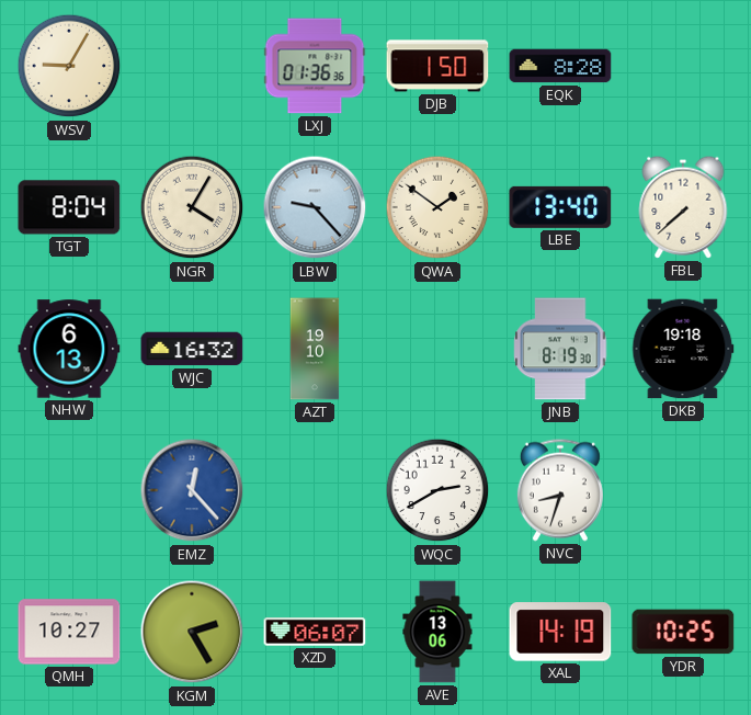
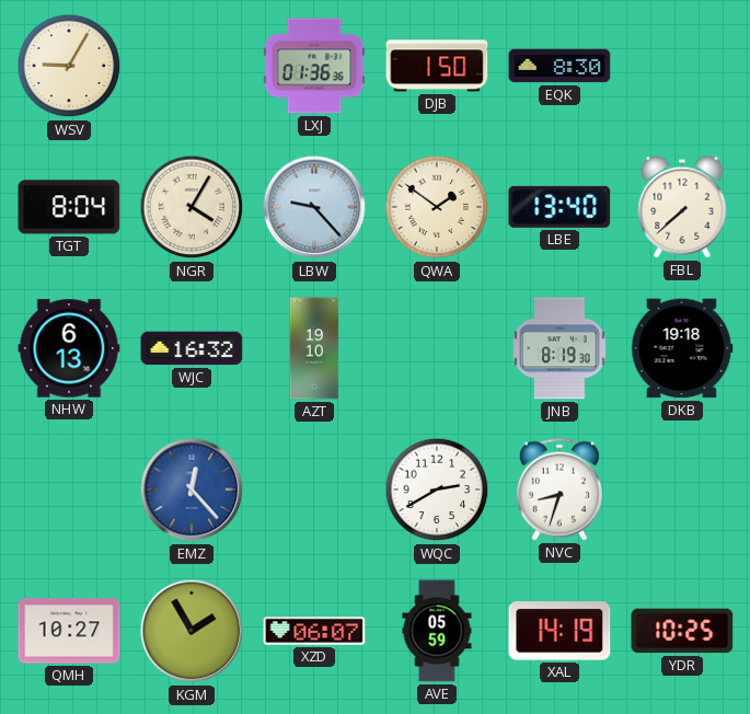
EQK: 8:28 -> 8:30
KGM: 2:25 -> 1:55
AVE: 13:06 -> 05:59
